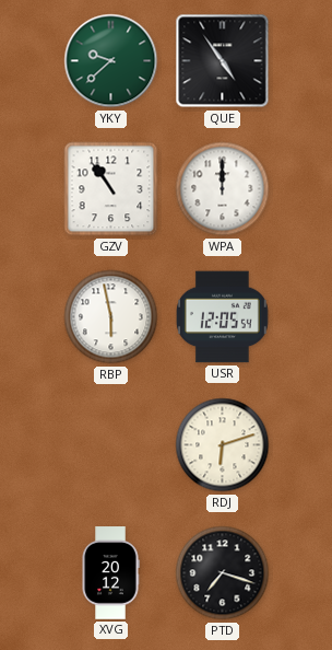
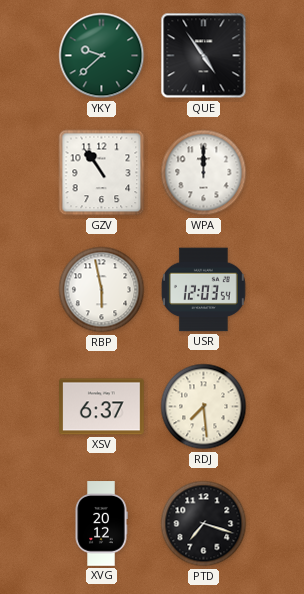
USR: 12:05 -> 12:03
XSV: none -> 6:37
RDJ: 6:12 -> 7:29
